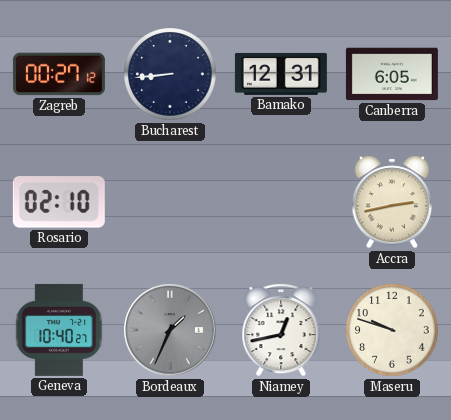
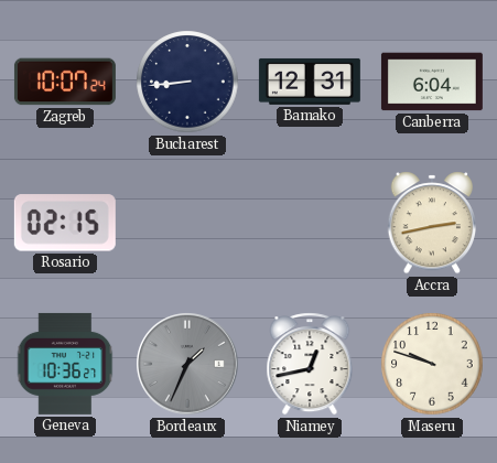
Zagreb: 00:27 -> 10:07
Canberra: 6:05 -> 6:04
Rosario: 02:10 -> 02:15
Geneva: 10:40 -> 10:36
